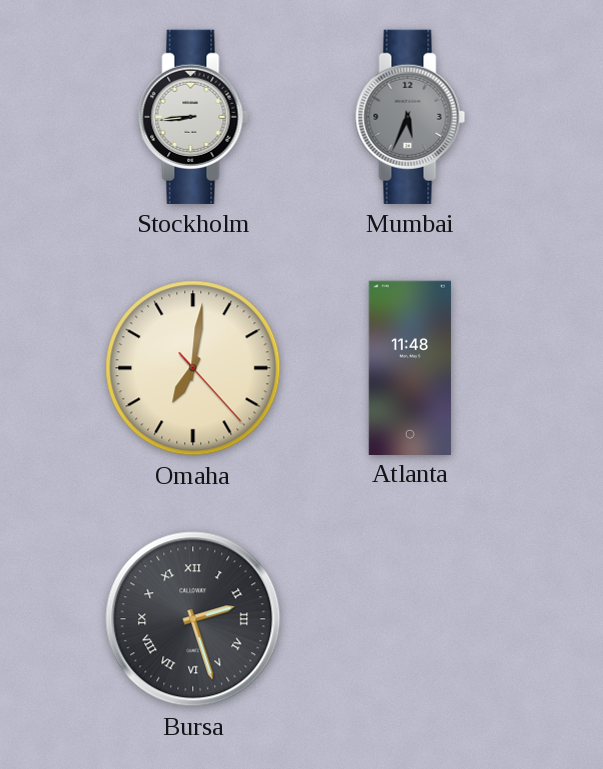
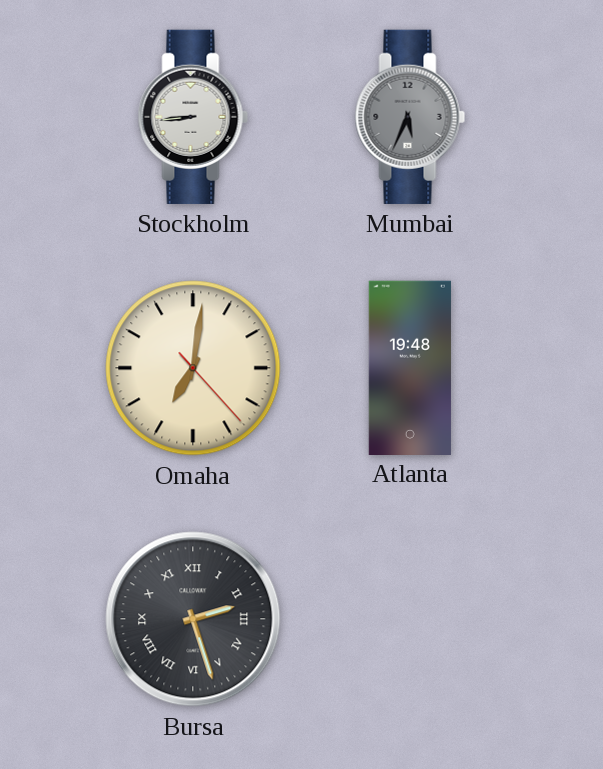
Atlanta: 11:48 -> 19:48
